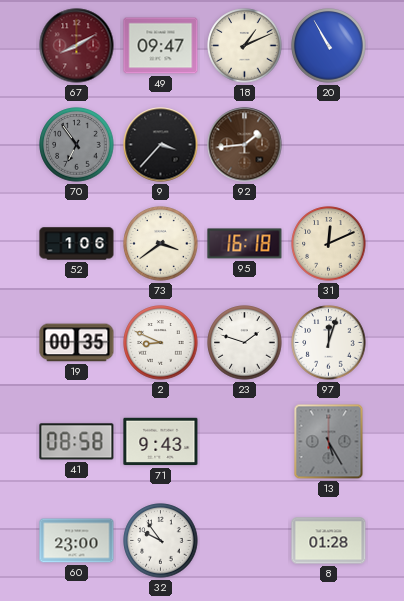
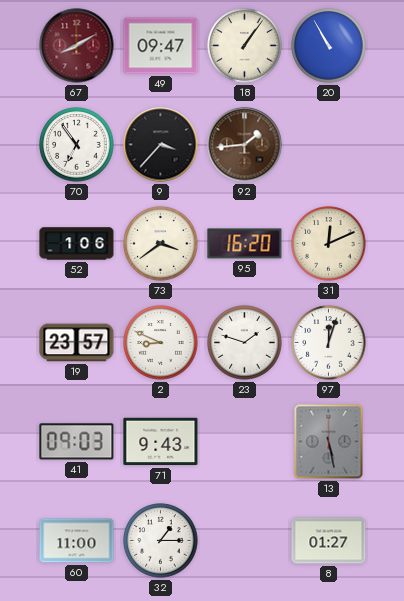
18: 1:11 -> 1:06
70 dial: grey -> white
95: 16:18 -> 16:20
19: 00:35 -> 23:57
41: 08:58 -> 09:03
13: 5:25 -> 5:28
60: 23:00 -> 11:00
32: 9:54 -> 1:15
8: 01:28 -> 01:27
